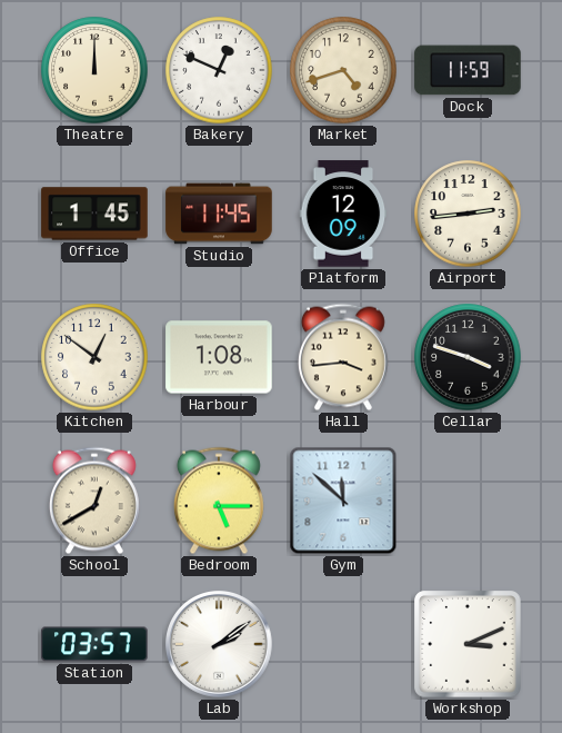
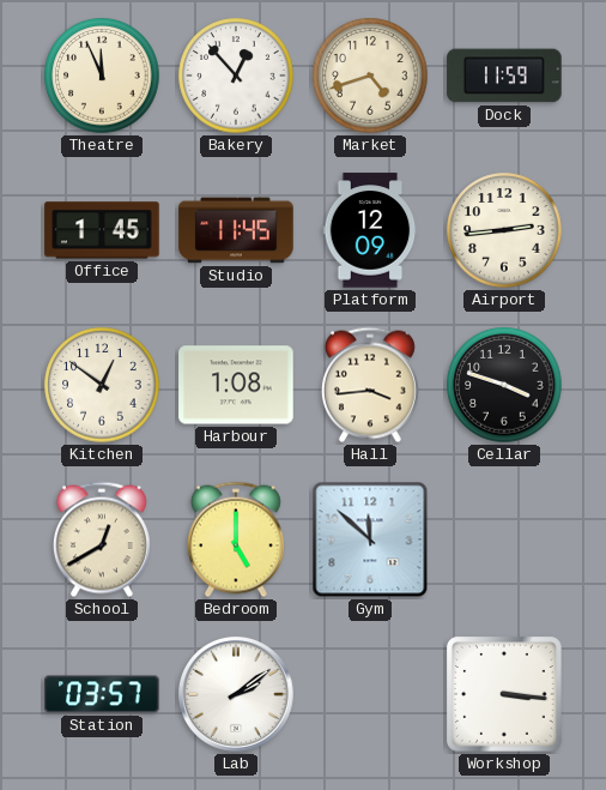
Theatre: 12:00 -> 11:56
Bakery: 12:49 -> 12:53
Bedroom: 5:15 -> 5:00
Workshop: 3:11 -> 3:16
